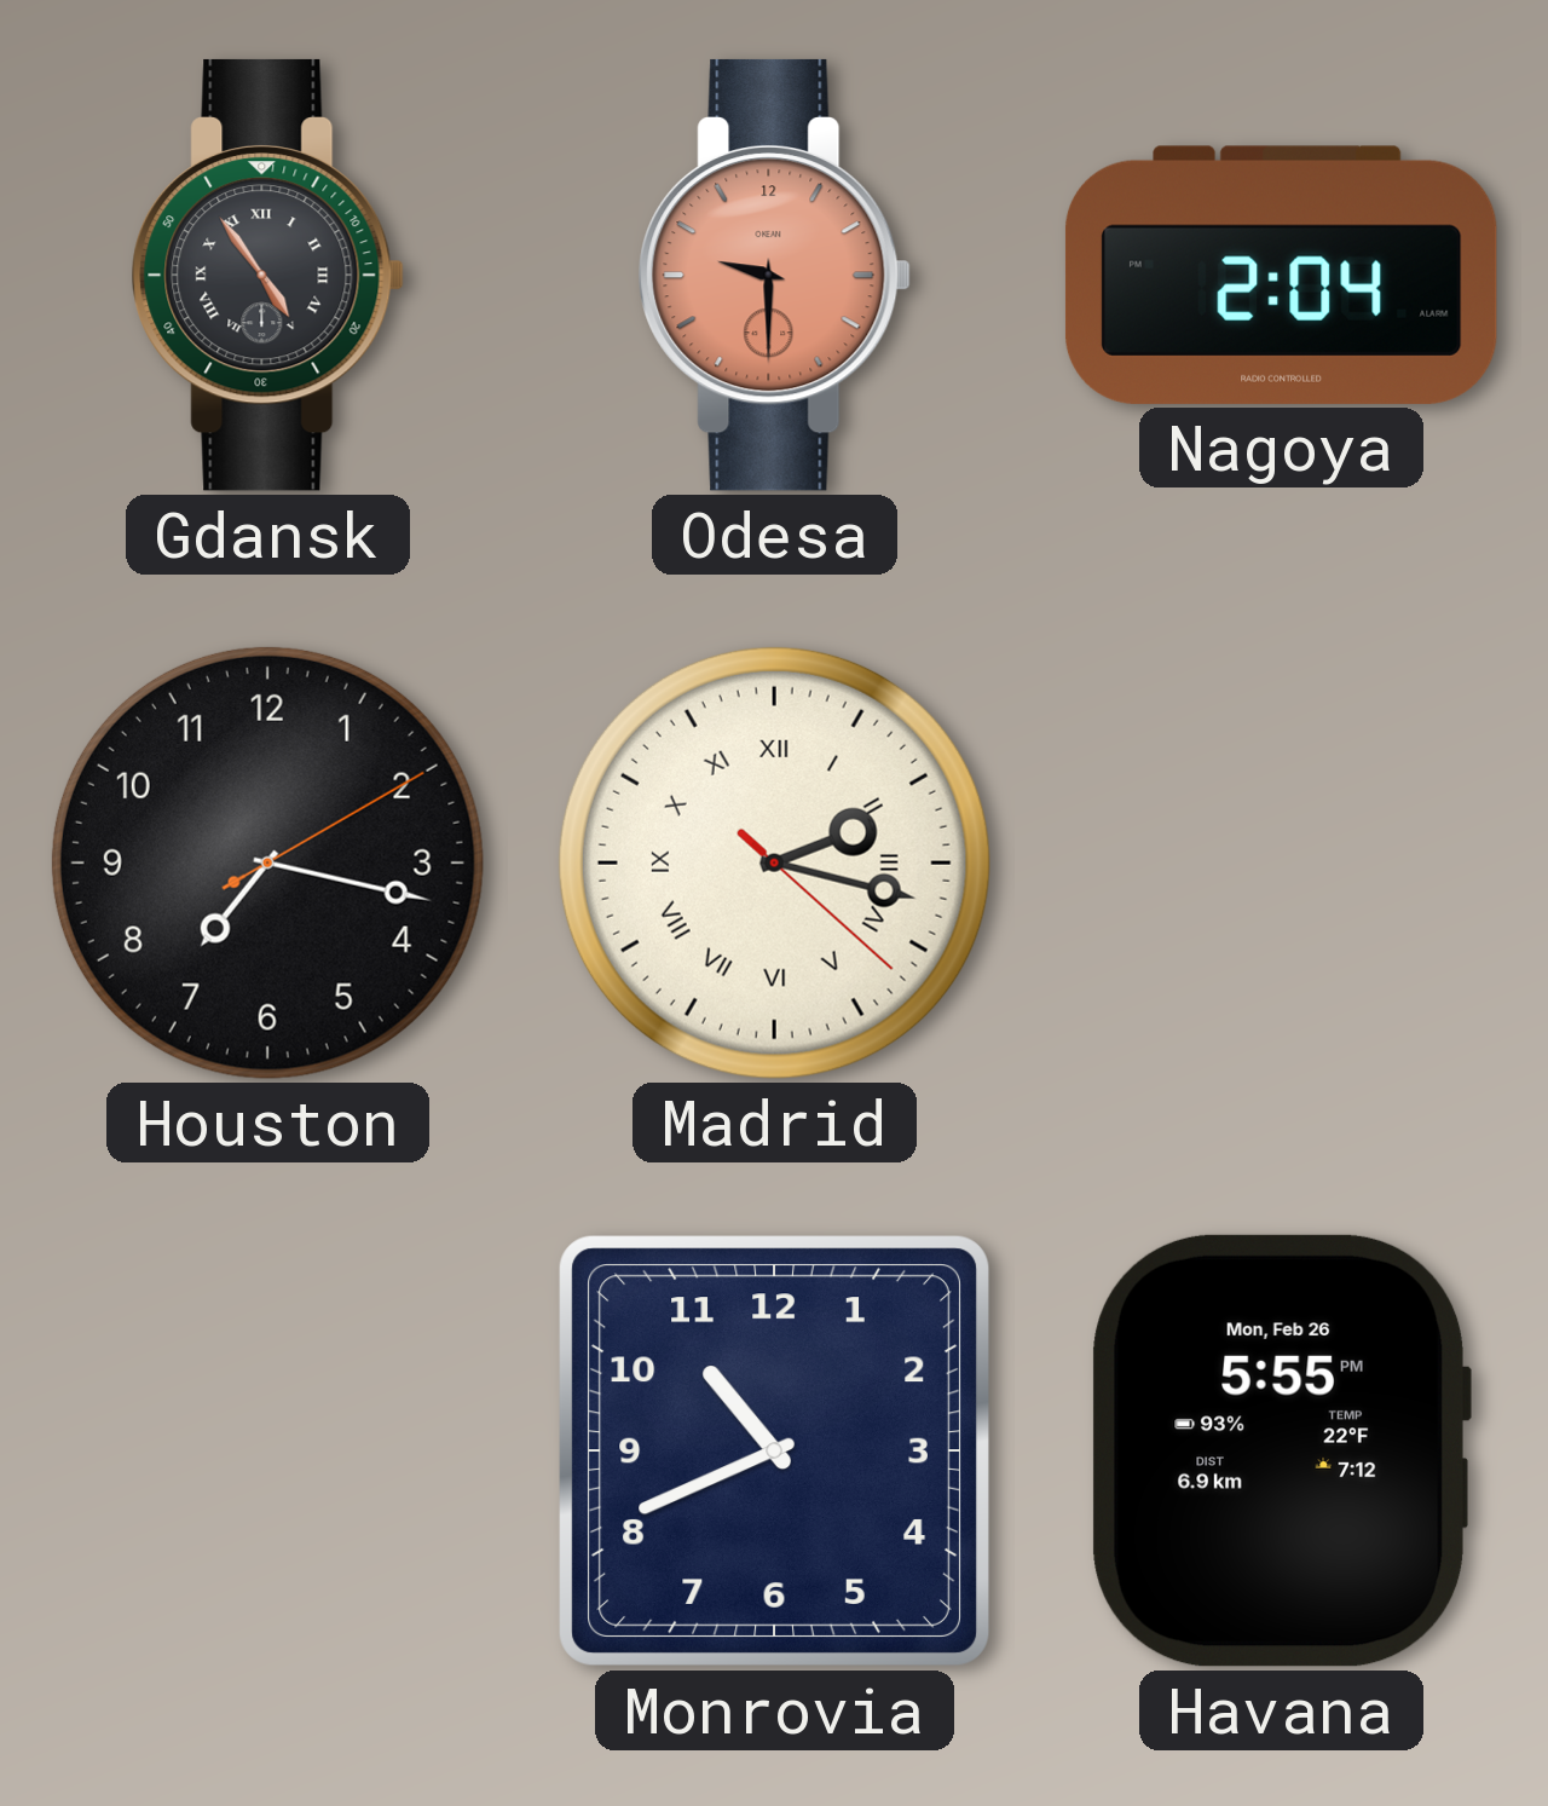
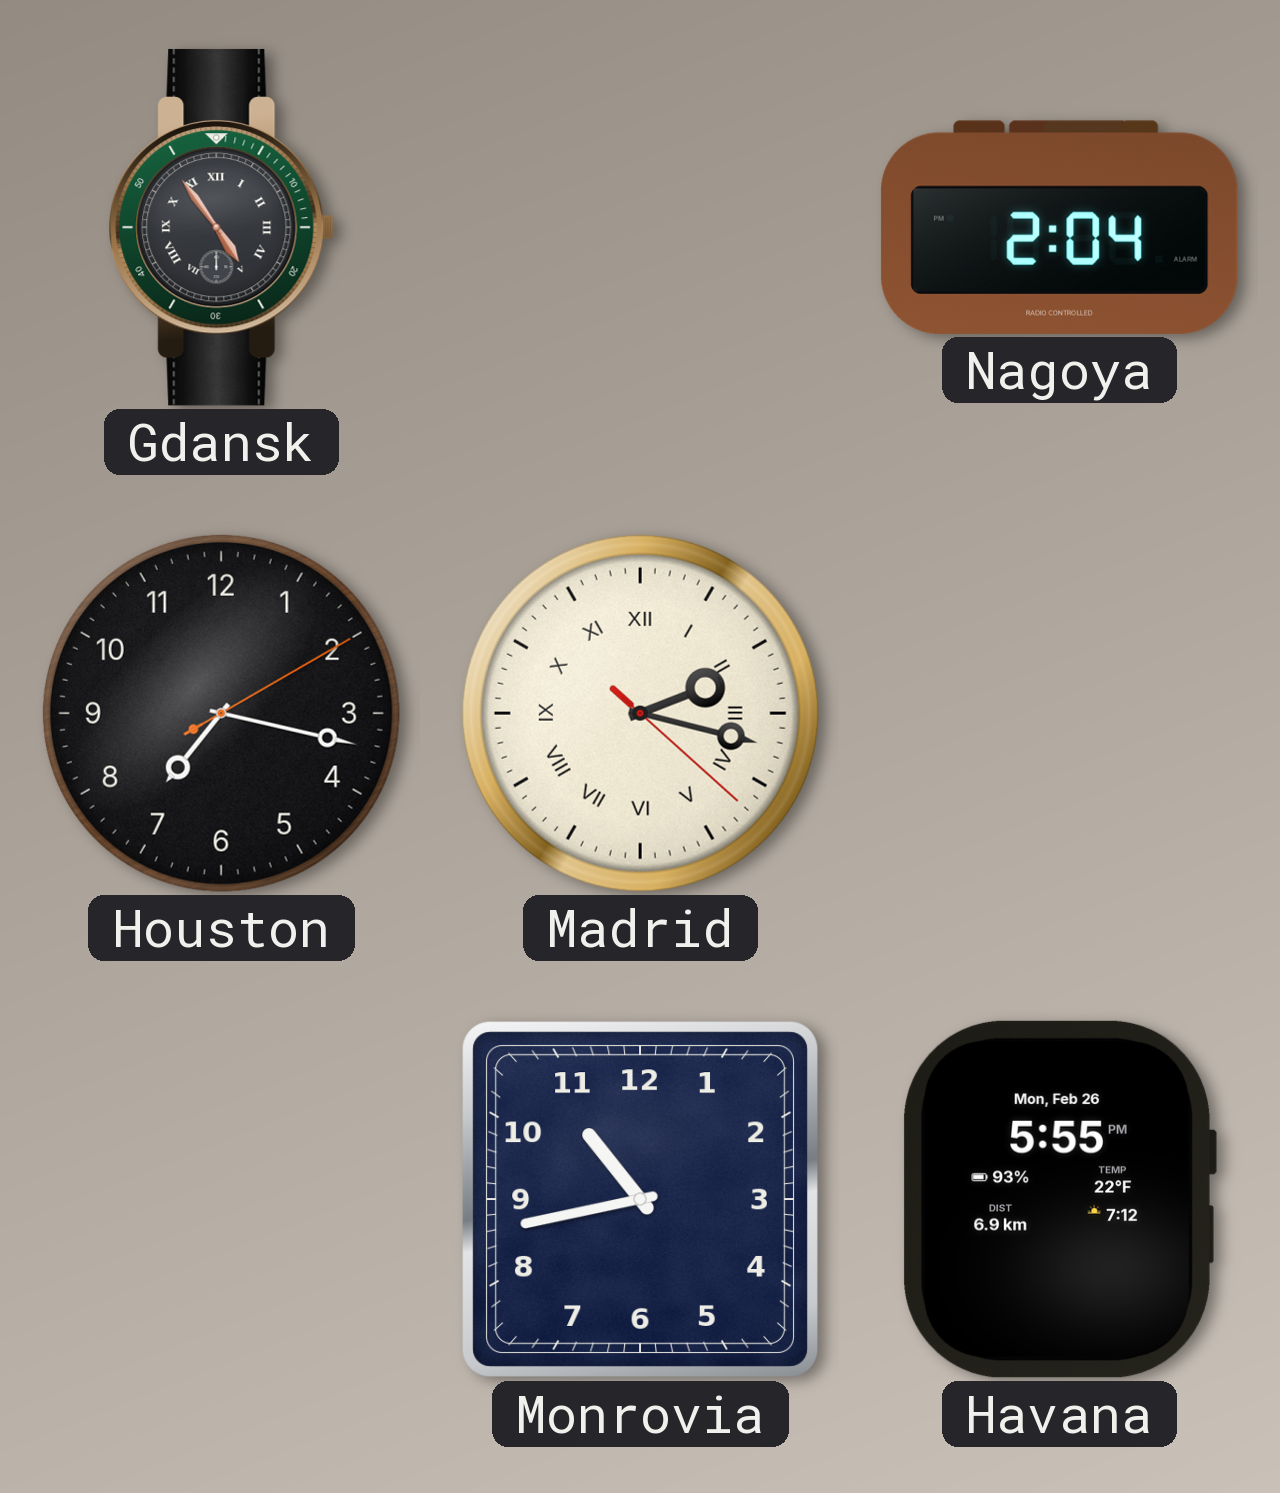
Odesa: 9:30 -> none
Monrovia: 10:41 -> 10:43
